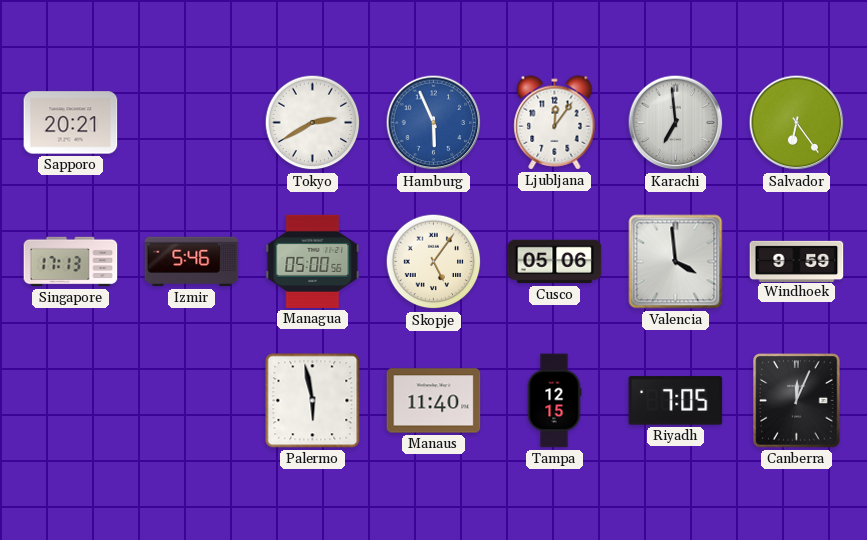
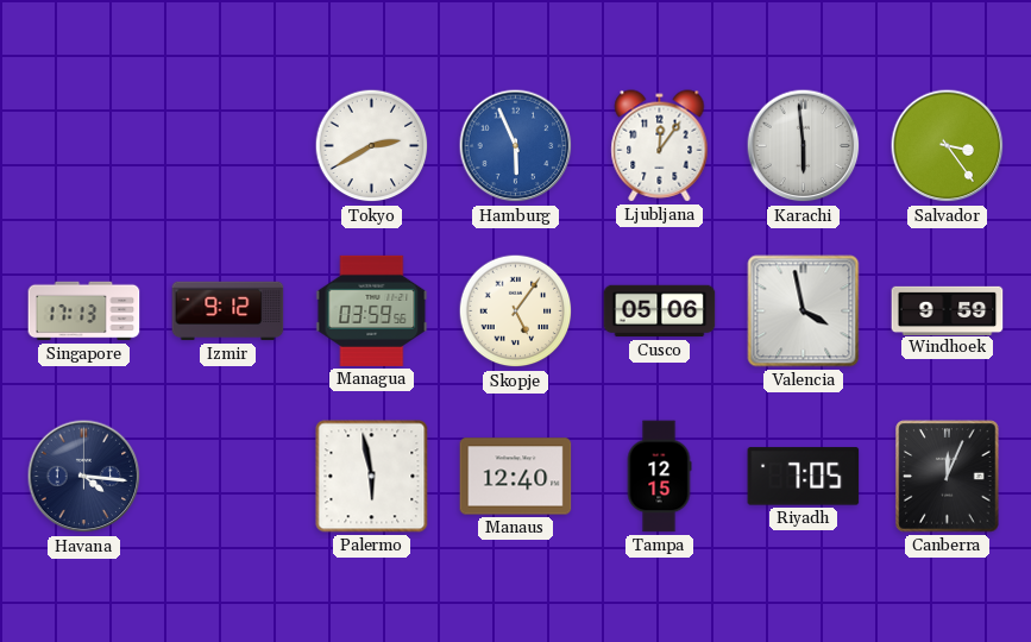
Sapporo: 20:21 -> none
Karachi: 6:59 -> 5:59
Salvador: 6:24 -> 3:24
Izmir: 5:46 -> 9:12
Managua: 05:00 -> 03:59
Valencia: 3:59 -> 3:58
Havana: none -> 4:16
Manaus: 11:40 -> 12:40
